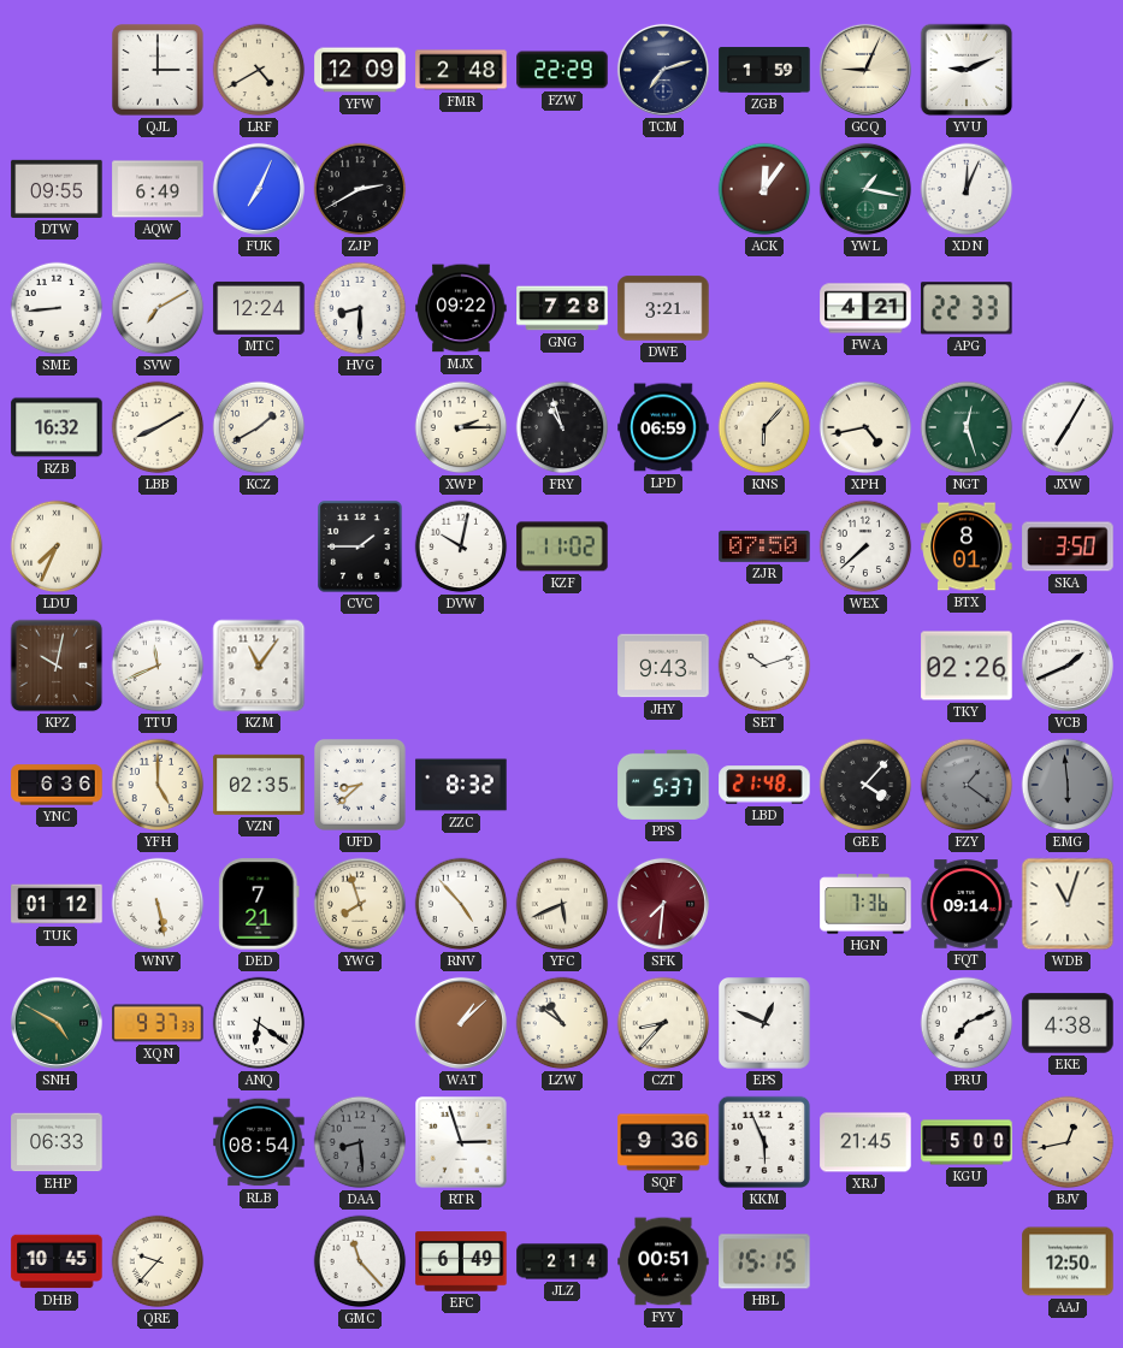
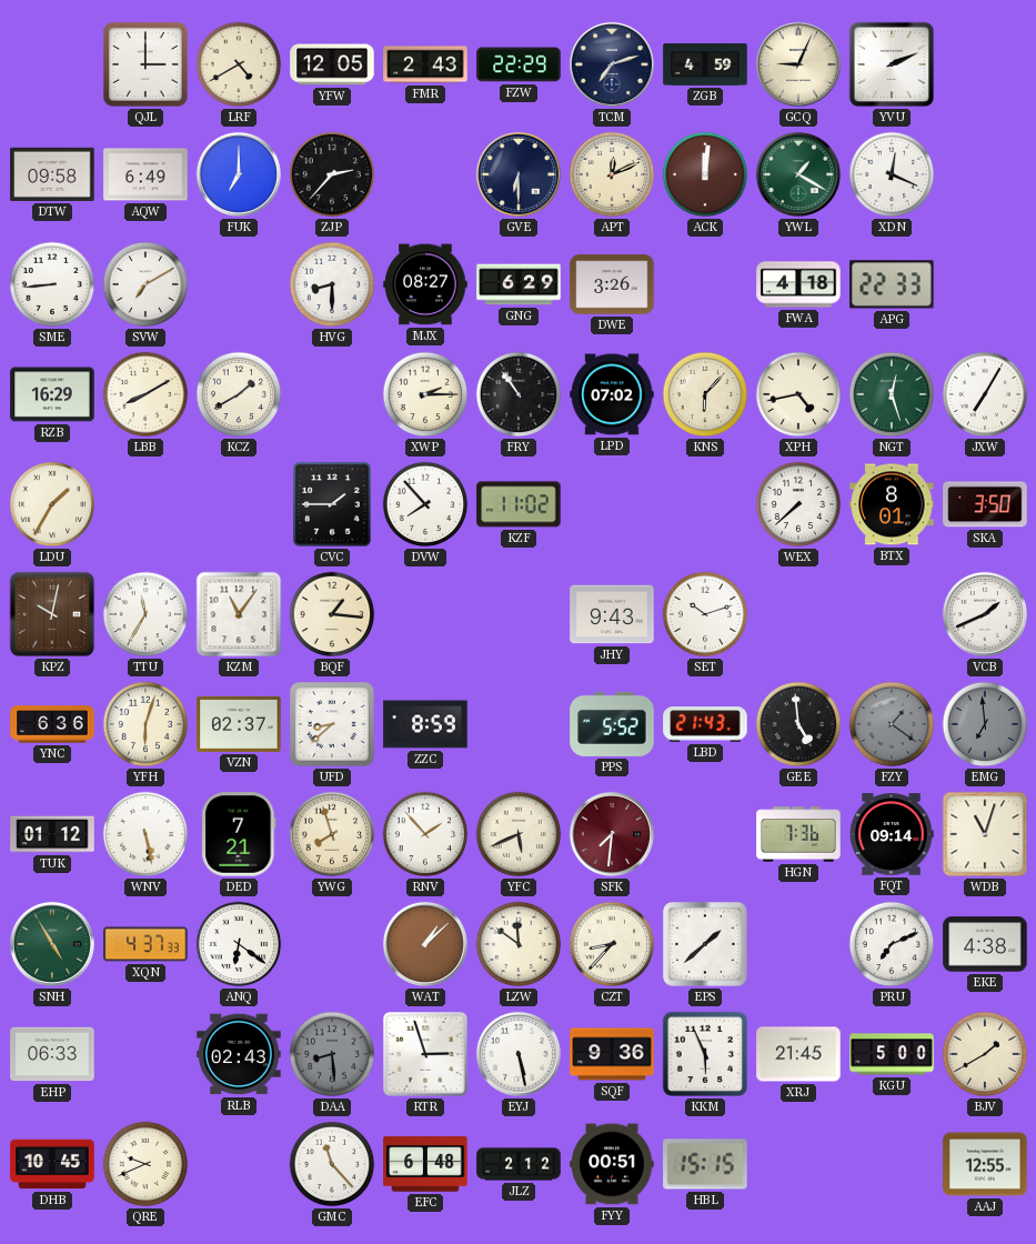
YFW: 12:09 -> 12:05
FMR: 2:48 -> 2:43
ZGB: 1:59 -> 4:59
YVU: 9:11 -> 2:11
DTW: 09:55 -> 09:58
FUK: 7:04 -> 7:00
ZJP: 2:40 -> 2:37
GVE: none -> 6:30
APT: none -> 12:11
ACK: 12:06 -> 12:01
YWL: 1:17 -> 1:20
XDN: 12:04 -> 12:19
MTC: 12:24 -> none
MJX: 09:22 -> 08:27
GNG: 7:28 -> 6:29
DWE: 3:21 -> 3:26
FWA: 4:21 -> 4:18
RZB: 16:32 -> 16:29
FRY: 10:57 -> 10:54
LPD: 06:59 -> 07:02
LDU: 7:34 -> 1:35
DVW: 10:02 -> 7:53
ZJR: 07:50 -> none
TTU: 11:41 -> 11:35
BQF: none -> 1:16
TKY: 02:26 -> none
YFH: 5:00 -> 6:03
VZN: 02:35 -> 02:37
ZZC: 8:32 -> 8:59
PPS: 5:37 -> 5:52
LBD: 21:48 -> 21:43
GEE: 4:07 -> 4:59
EMG: 5:59 -> 6:59
RNV: 4:53 -> 1:53
SNH: 4:50 -> 4:55
XQN: 9:37 -> 4:37
LZW: 10:51 -> 11:51
EPS: 12:49 -> 1:38
RLB: 08:54 -> 02:43
EYJ: none -> 5:28
BJV: 12:43 -> 1:40
QRE: 9:37 -> 9:41
EFC: 6:49 -> 6:48
JLZ: 2:14 -> 2:12
AAJ: 12:50 -> 12:55
